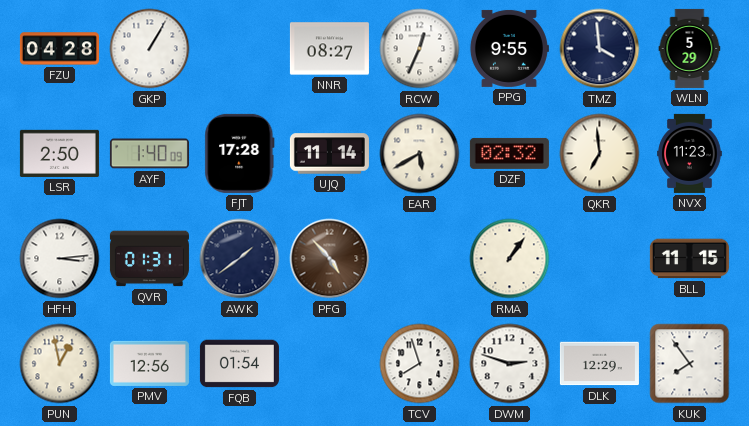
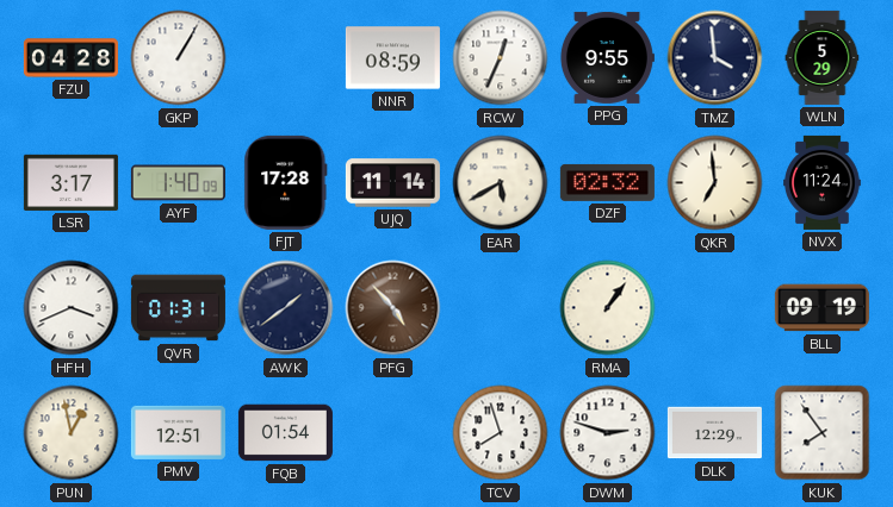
NNR: 08:27 -> 08:59
LSR: 2:50 -> 3:17
NVX: 11:23 -> 11:24
HFH: 3:14 -> 3:41
BLL: 11:15 -> 09:19
PMV: 12:56 -> 12:51
